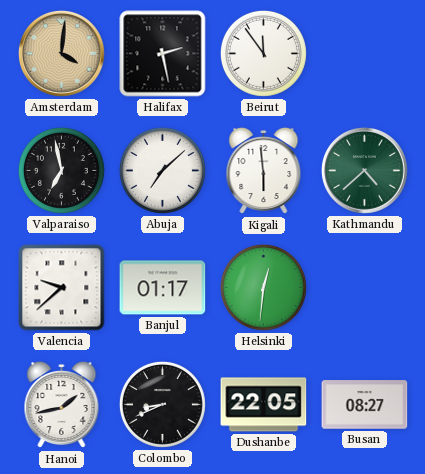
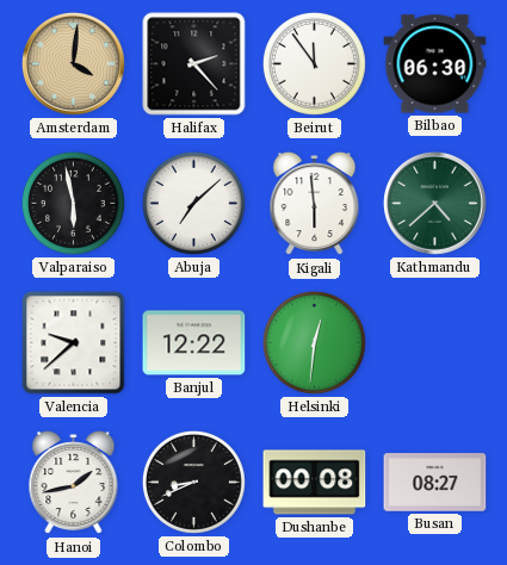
Halifax: 2:28 -> 2:23
Bilbao: none -> 06:30
Valparaiso: 6:58 -> 5:58
Banjul: 01:17 -> 12:22
Dushanbe: 22:05 -> 00:08
